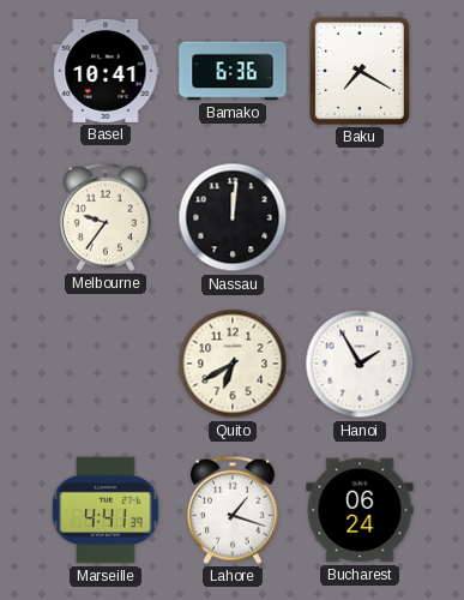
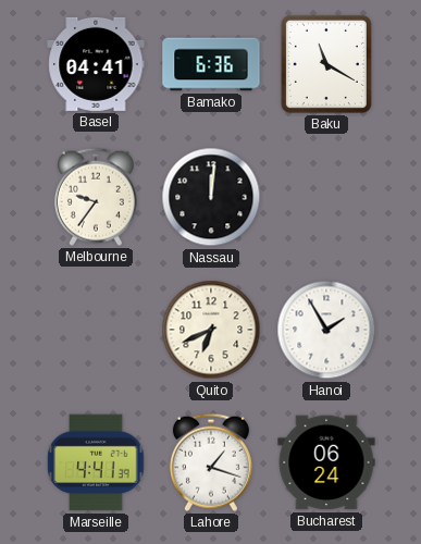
Basel: 10:41 -> 04:41
Baku: 7:20 -> 11:20
Quito: 6:40 -> 6:41
